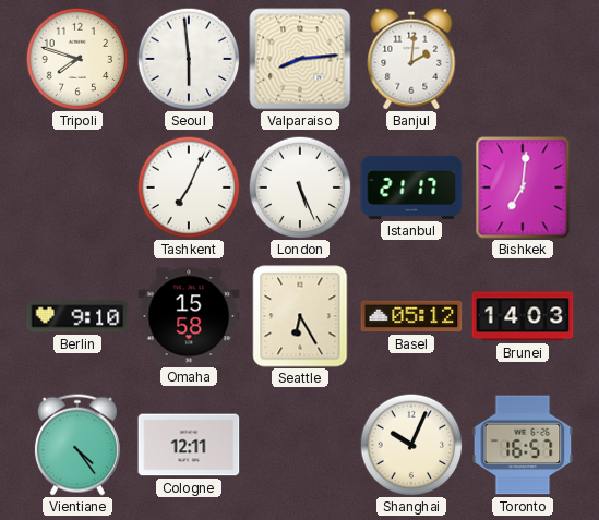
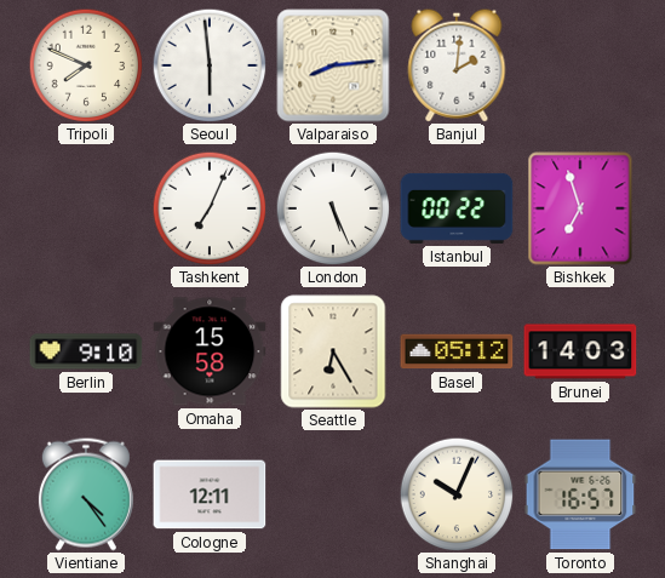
Tripoli: 7:48 -> 7:49
Istanbul: 21:17 -> 00:22
Bishkek: 7:01 -> 6:57
